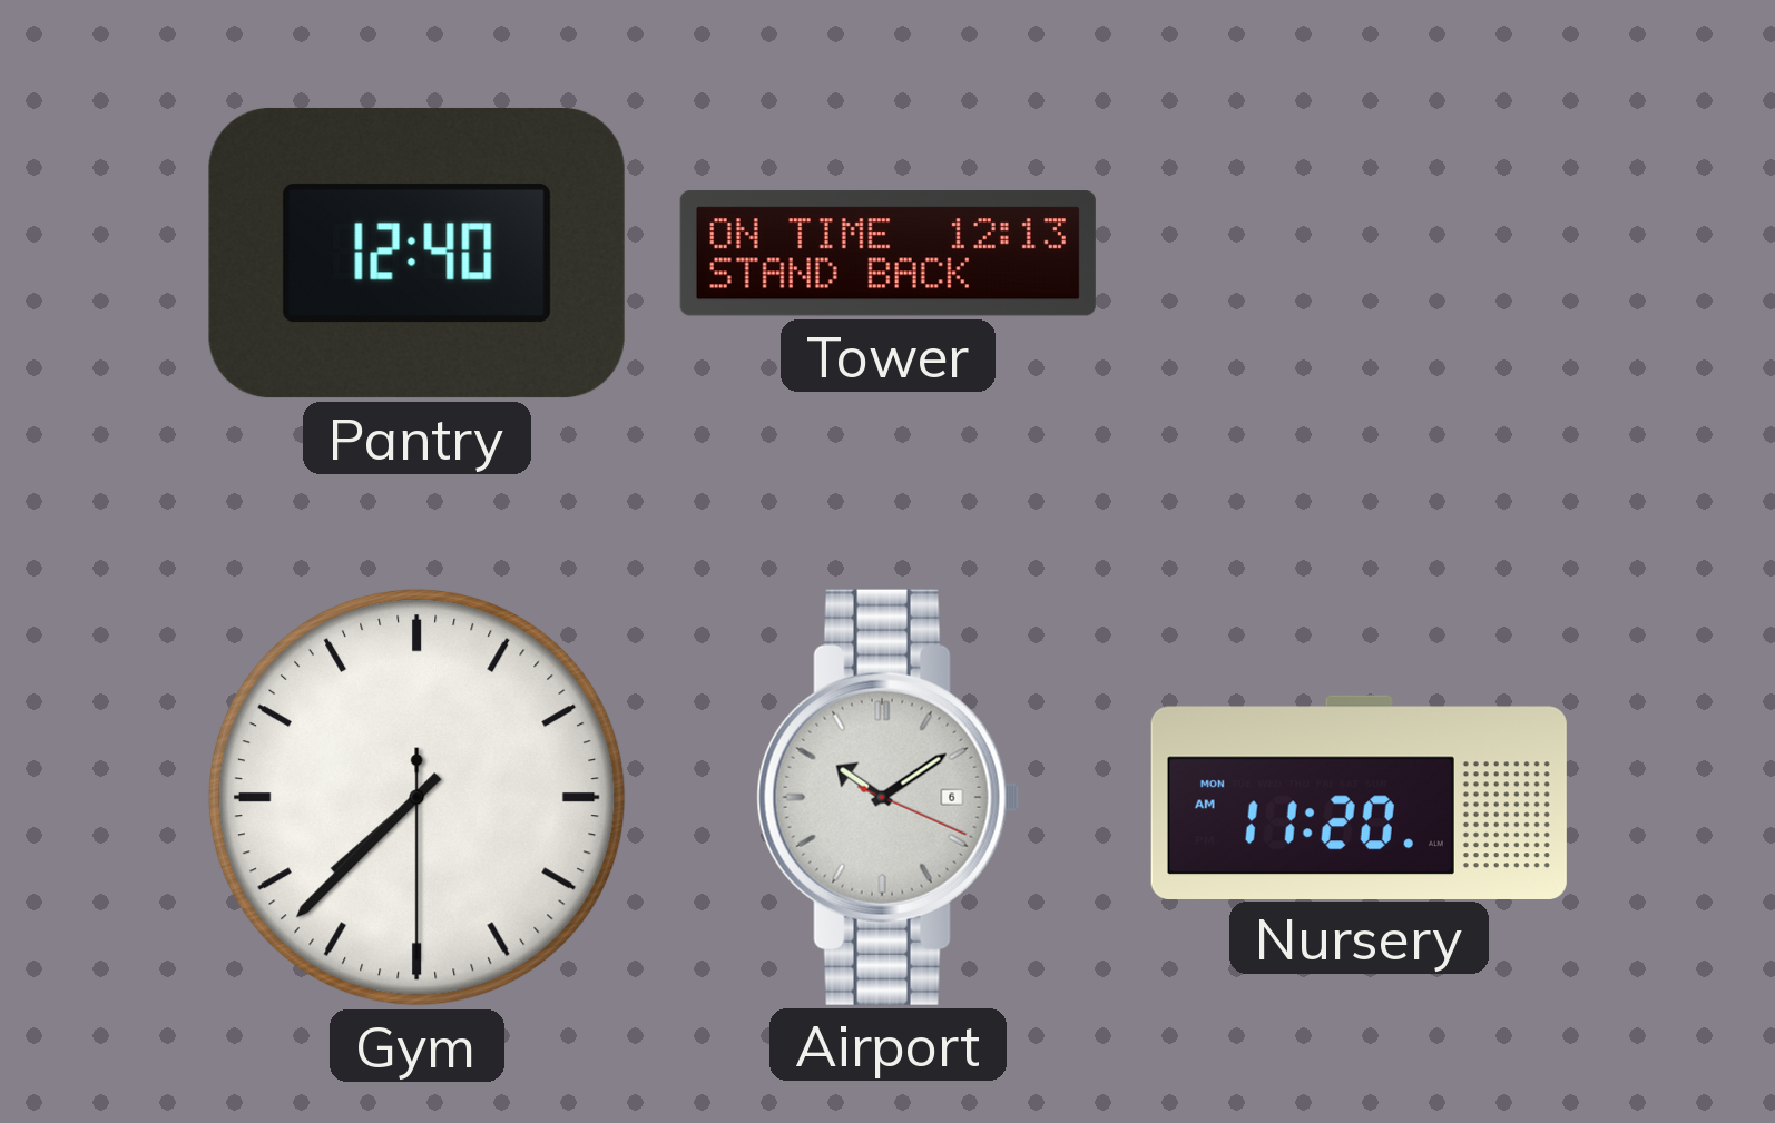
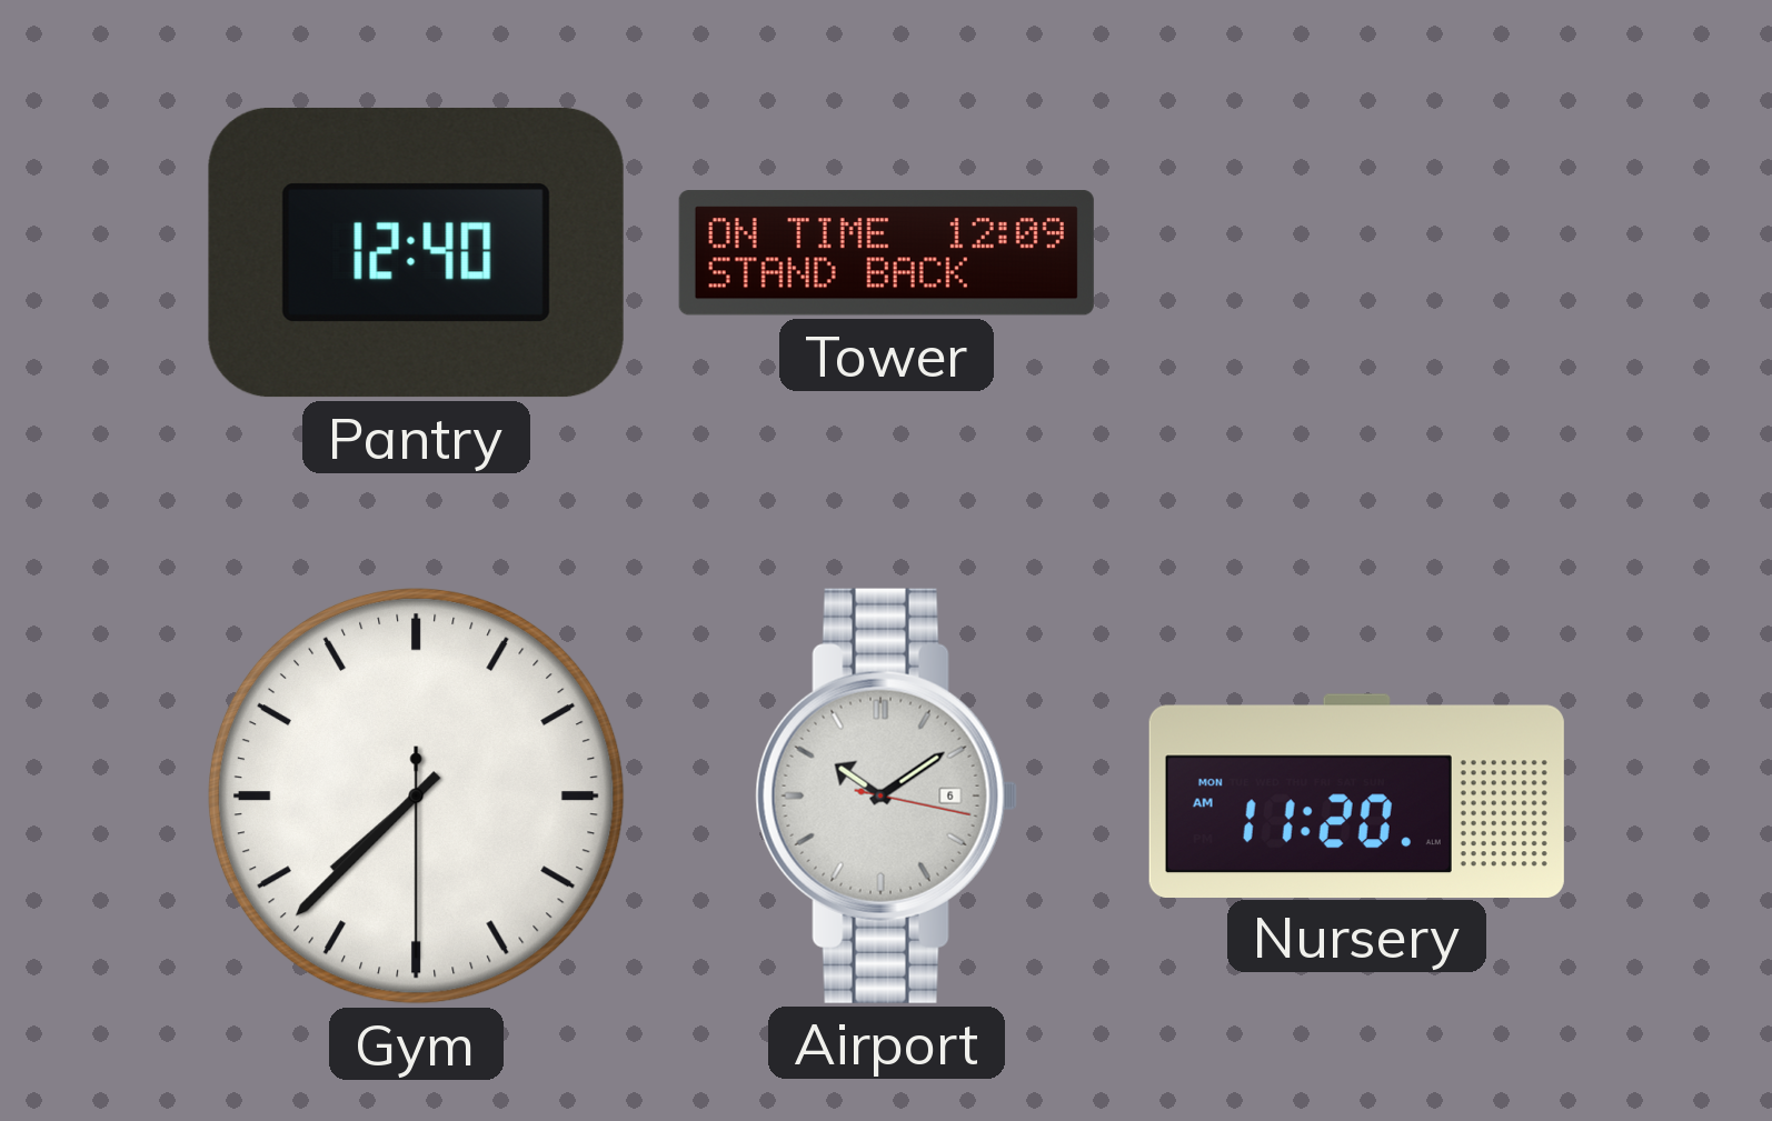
Tower: 12:13 -> 12:09
Airport: 10:09:19 -> 10:09:17
